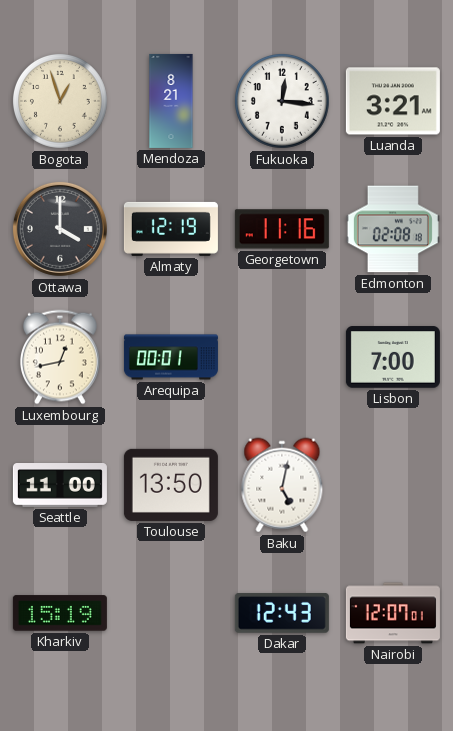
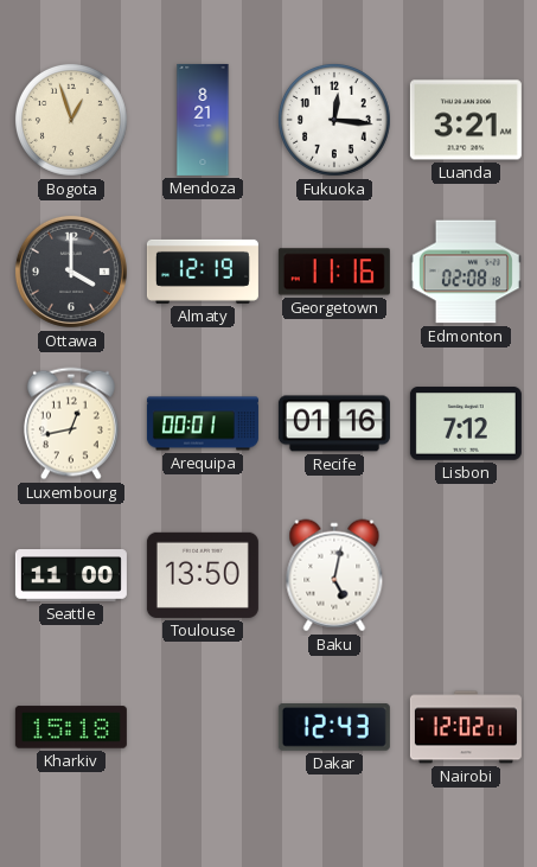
Recife: none -> 01:16
Lisbon: 7:00 -> 7:12
Kharkiv: 15:19 -> 15:18
Nairobi: 12:07 -> 12:02
